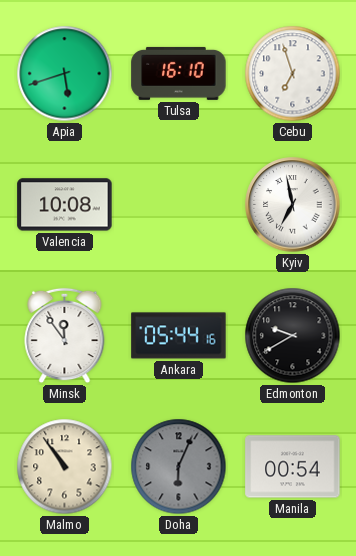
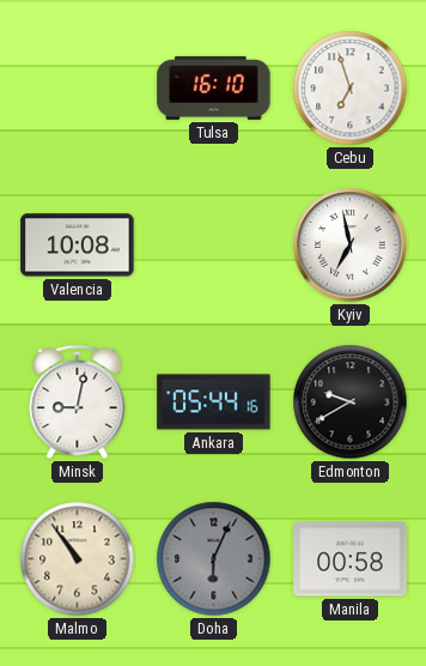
Apia: 5:42 -> none
Minsk: 11:54 -> 9:02
Manila: 00:54 -> 00:58
